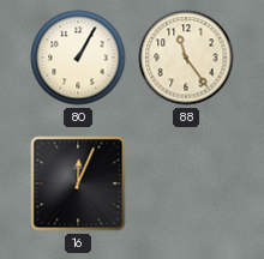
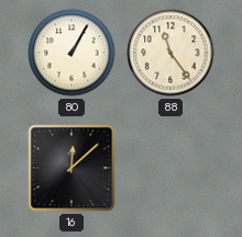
16: 12:04 -> 12:08
